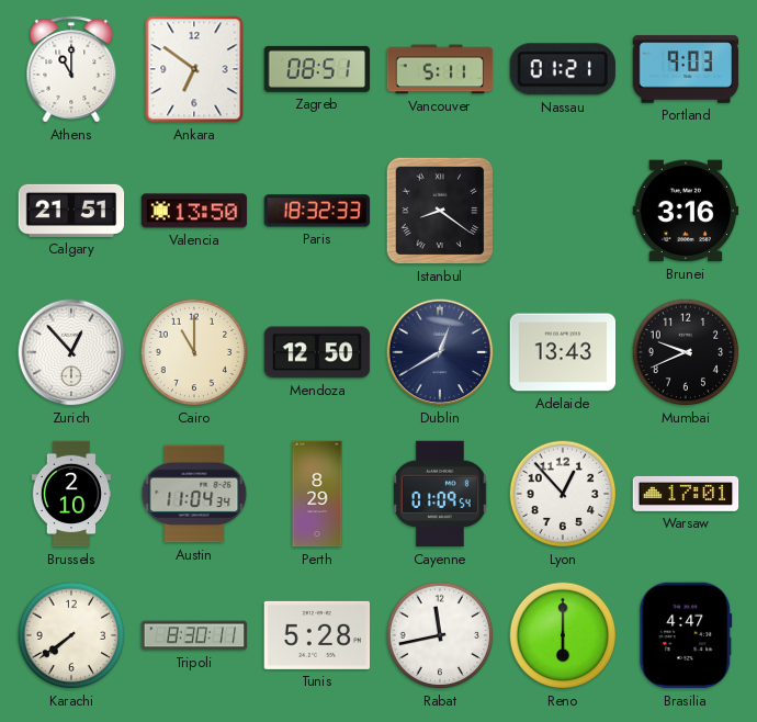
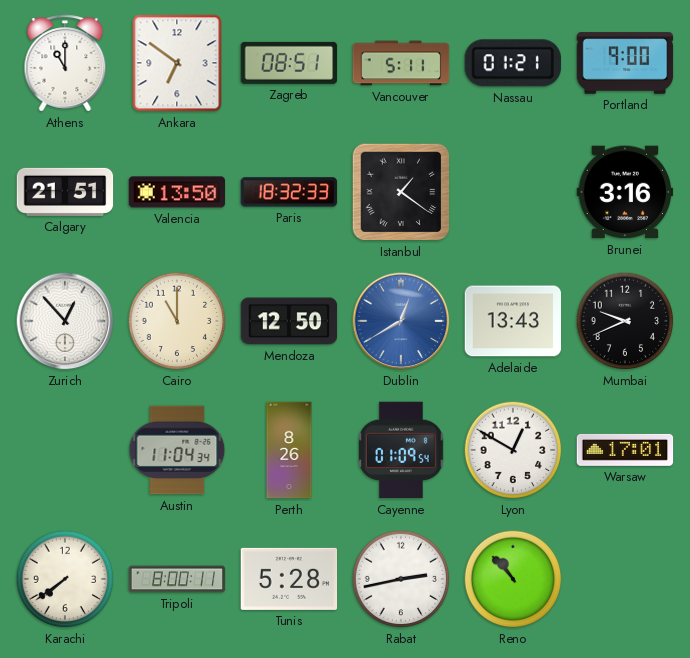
Portland: 9:03 -> 9:00
Istanbul: 8:21 -> 1:21
Dublin dial: navy -> blue
Brussels: 2:10 -> none
Perth: 8:29 -> 8:26
Lyon: 12:53 -> 12:50
Tripoli: 8:30 -> 8:00
Rabat: 11:43 -> 2:43
Reno: 6:00 -> 10:53
Brasilia: 4:47 -> none
